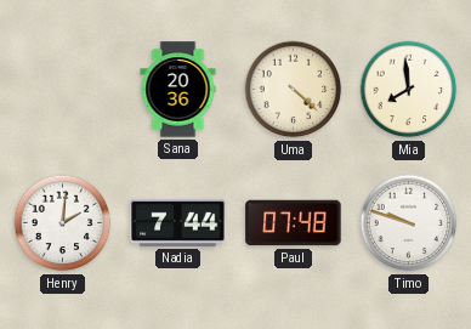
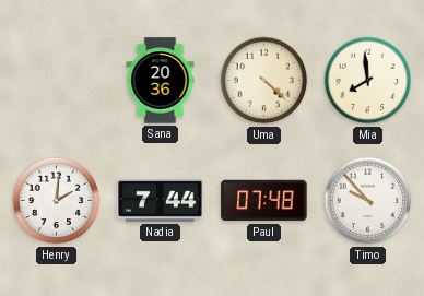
Timo: 9:48 -> 9:53
